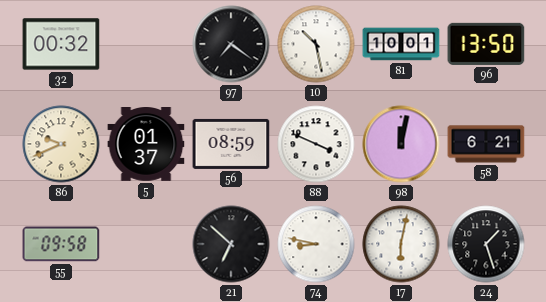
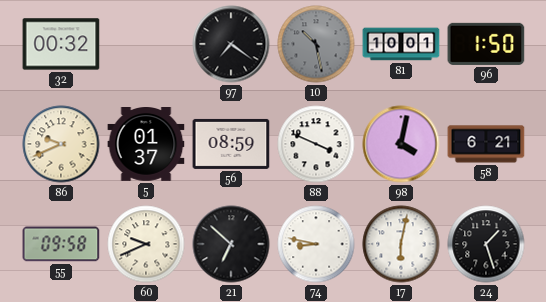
10 dial: white -> grey
96: 13:50 -> 1:50
98: 12:02 -> 4:02
60: none -> 9:41
